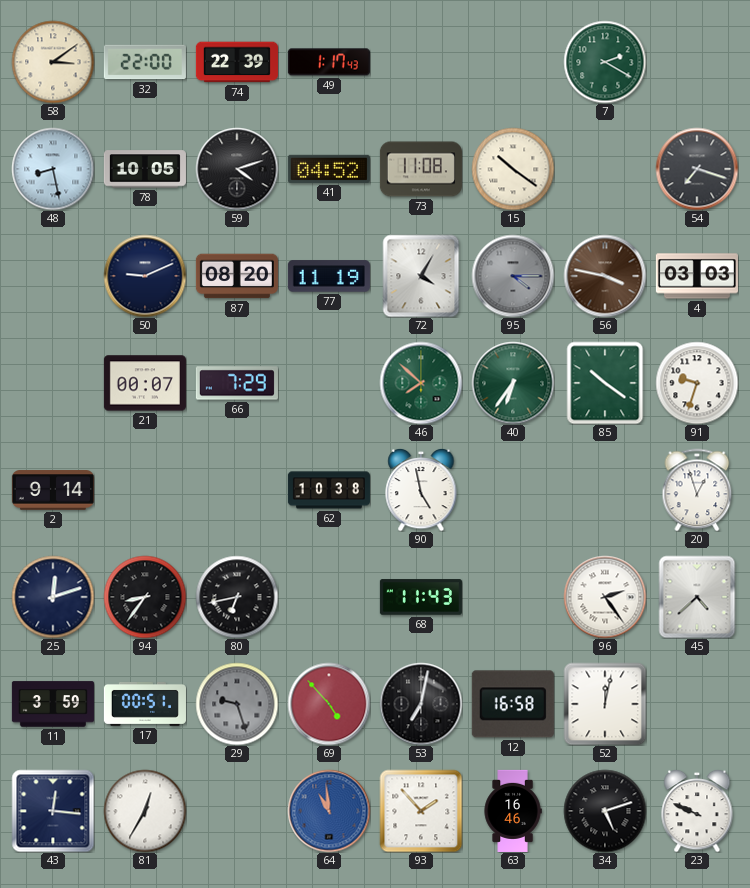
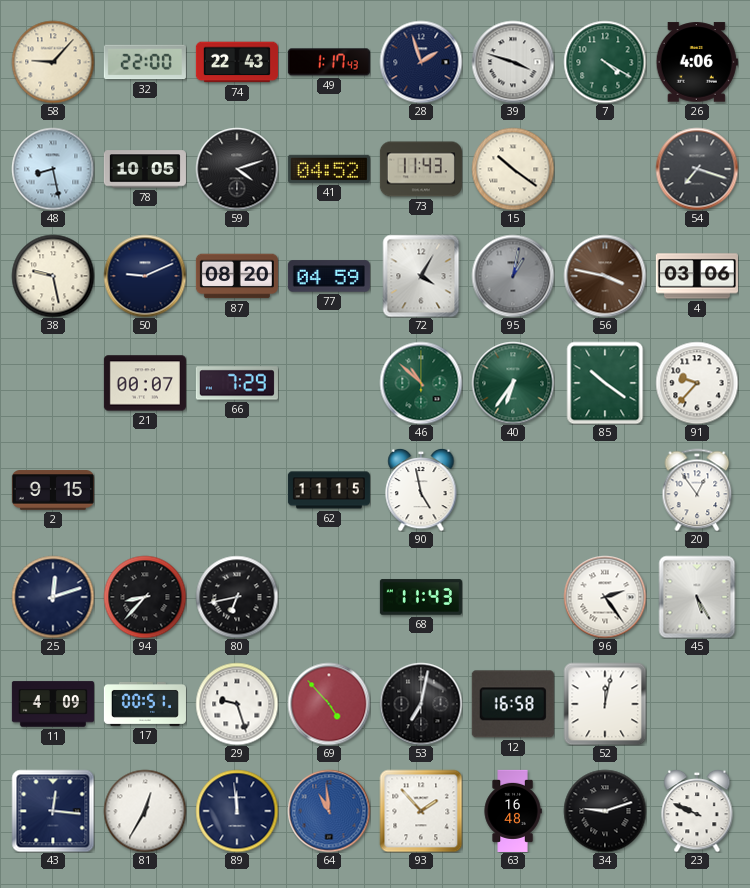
58: 3:09 -> 9:07
74: 22:39 -> 22:43
28: none -> 1:57
39: none -> 3:48
7: 2:20 -> 4:20
26: none -> 4:06
73: 11:08 -> 11:43
38: none -> 9:28
77: 11:19 -> 04:59
95: 4:15 -> 1:02
4: 03:03 -> 03:06
46: 7:52 -> 10:52
91: 9:33 -> 9:37
2: 9:14 -> 9:15
62: 10:38 -> 11:15
20: 12:57 -> 12:54
94: 8:36 -> 8:37
45: 4:38 -> 5:25
11: 3:59 -> 4:09
29 dial: grey -> white
89: none -> 11:59
63: 16:46 -> 16:48
34: 5:12 -> 9:12
